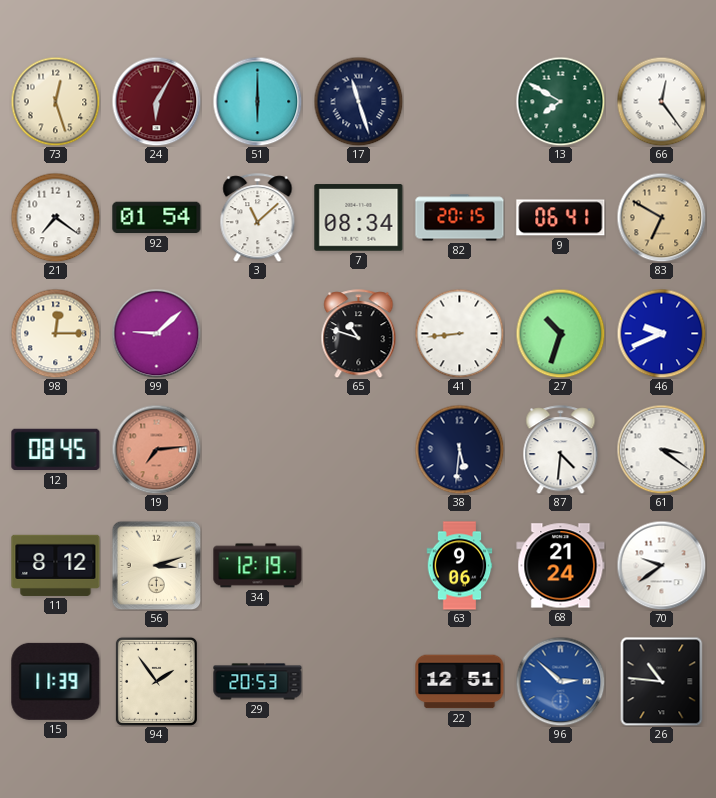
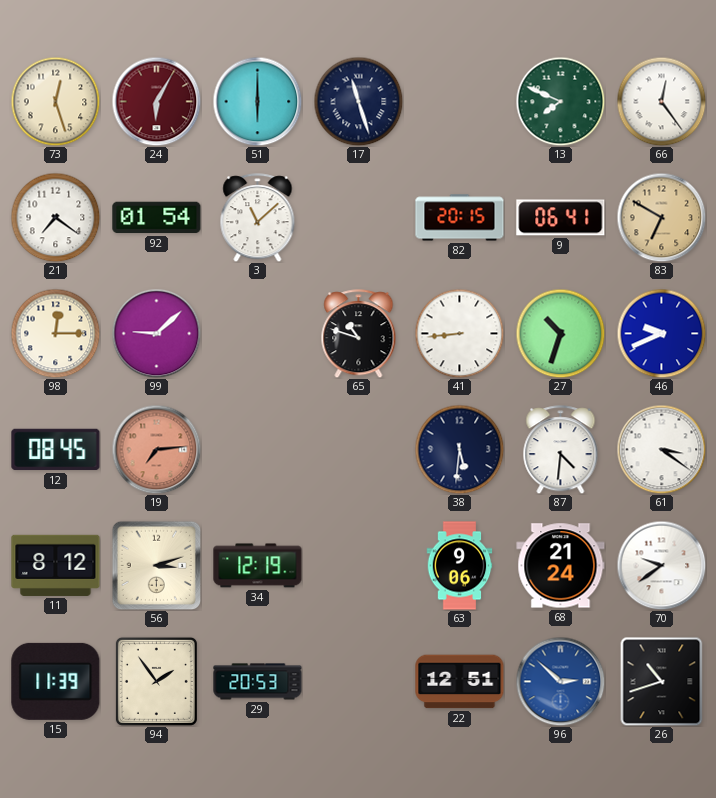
13: 7:50 -> 7:49
7: 08:34 -> none
26: 10:46 -> 10:42
